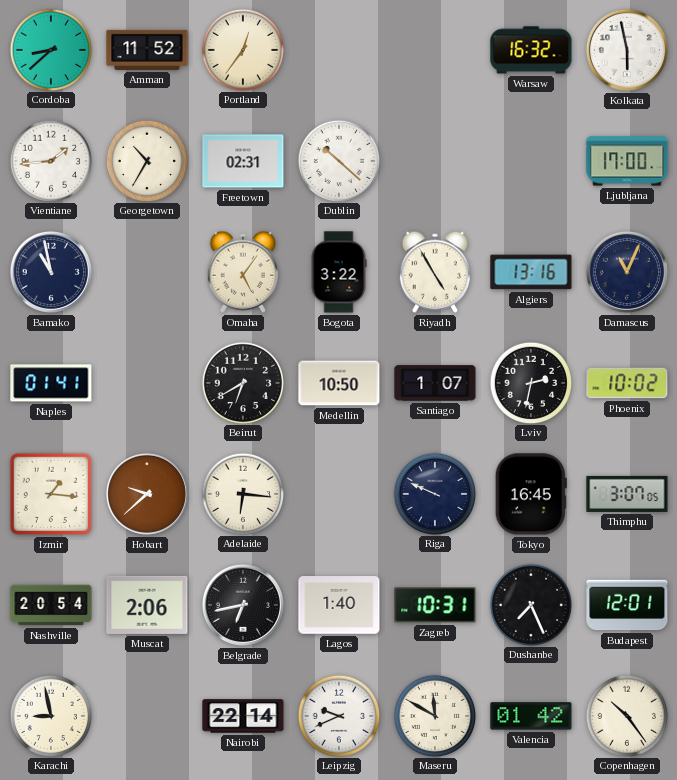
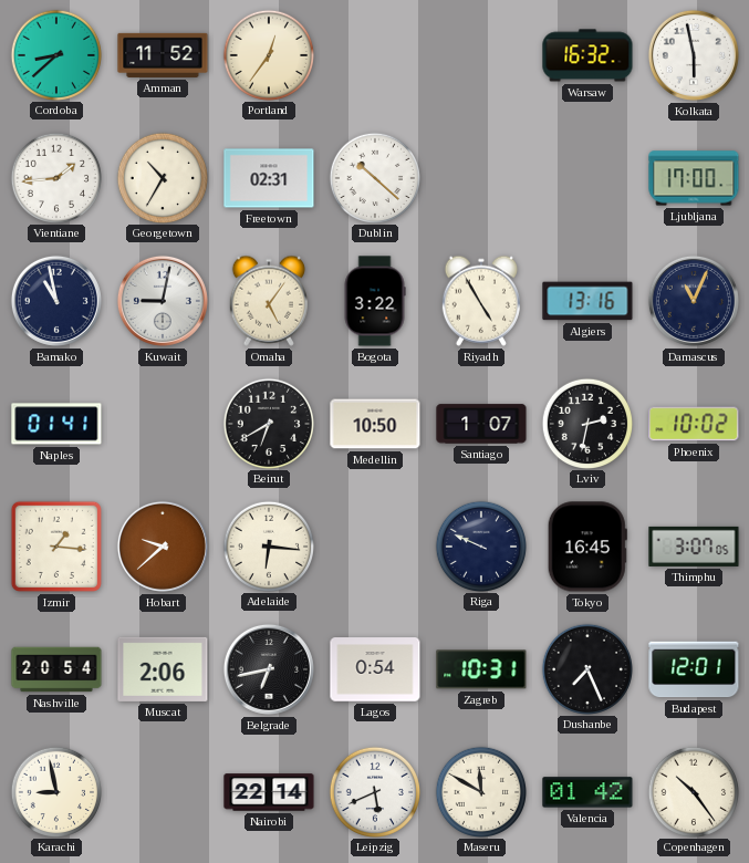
Kuwait: none -> 9:02
Lagos: 1:40 -> 0:54
Leipzig: 9:41 -> 5:41
